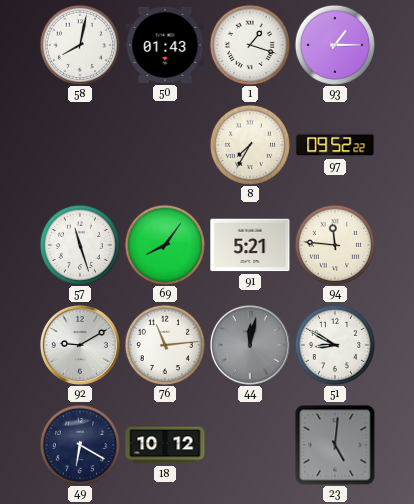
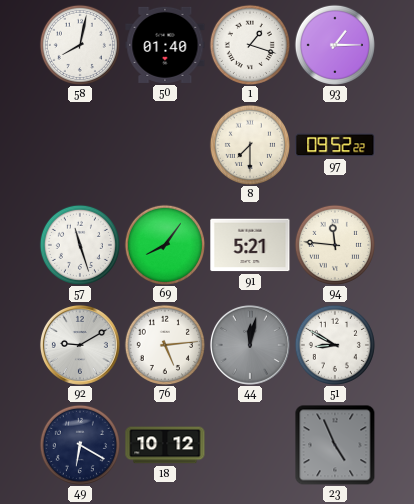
50: 01:43 -> 01:40
8: 7:35 -> 7:30
76: 11:14 -> 5:14
23: 5:01 -> 4:56
